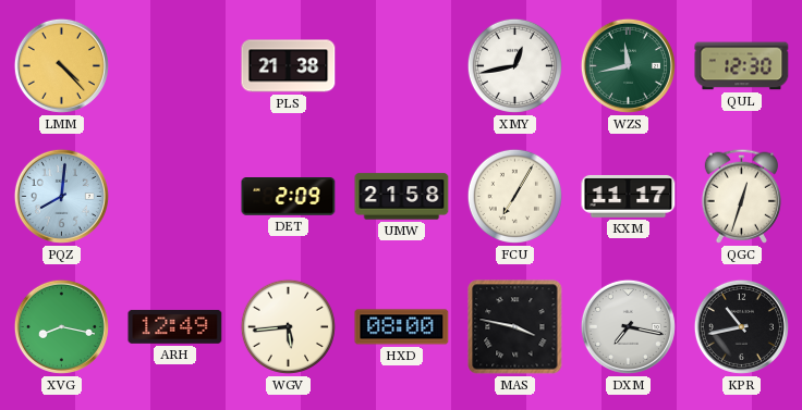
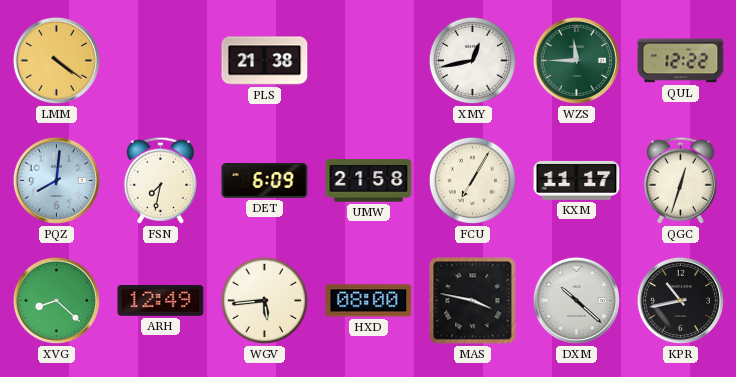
LMM: 4:23 -> 4:21
WZS: 11:43 -> 11:45
QUL: 12:30 -> 12:22
FSN: none -> 7:32
DET: 2:09 -> 6:09
XVG: 8:17 -> 8:22
DXM: 7:17 -> 10:22
